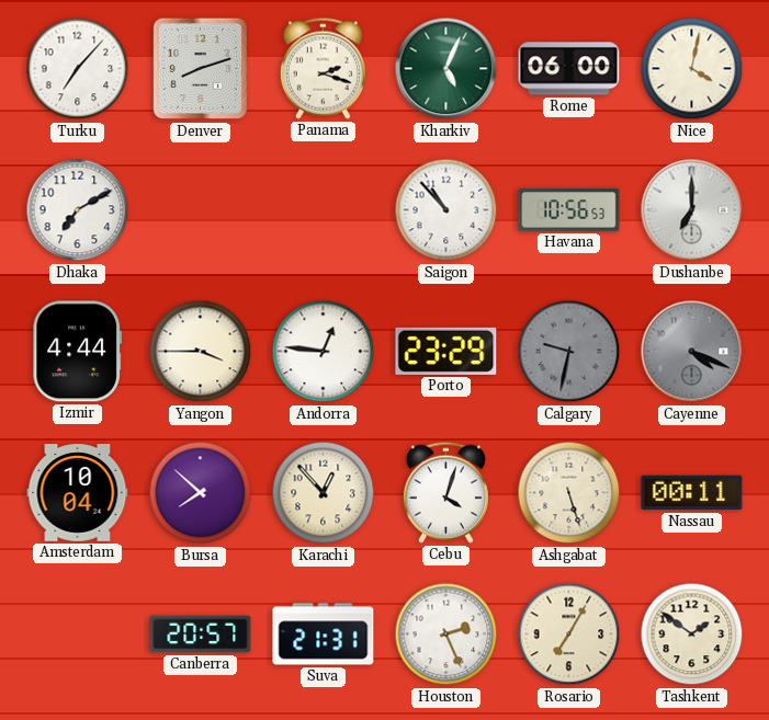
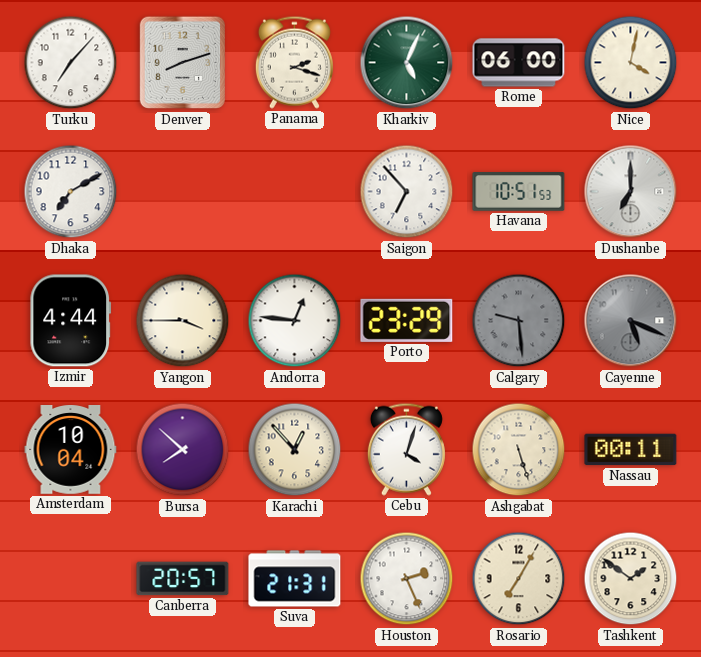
Saigon: 10:53 -> 6:53
Havana: 10:56 -> 10:51
Calgary: 9:32 -> 9:29
Cayenne: 4:19 -> 5:19
